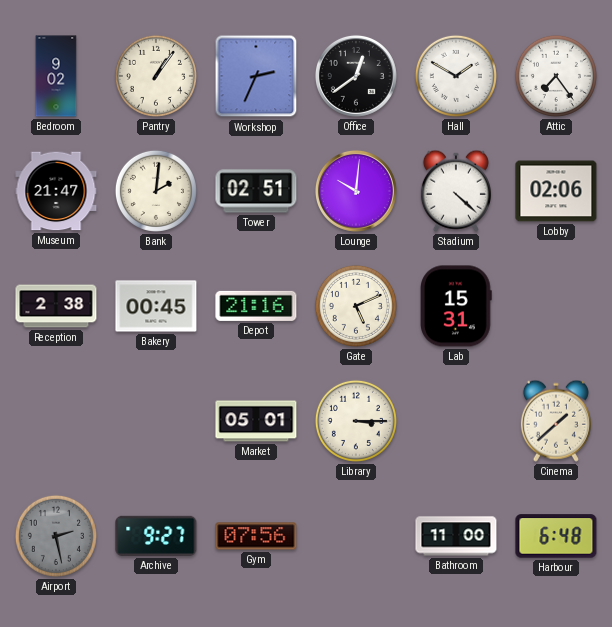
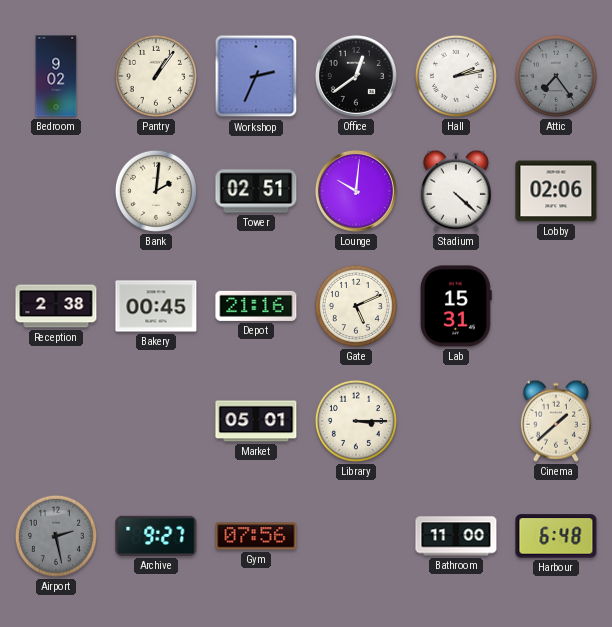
Hall: 1:50 -> 2:13
Attic dial: white -> grey
Museum: 21:47 -> none
